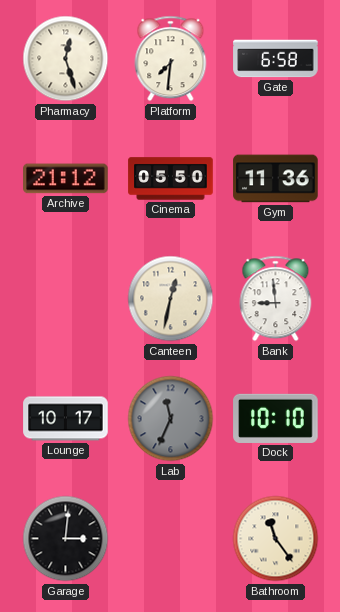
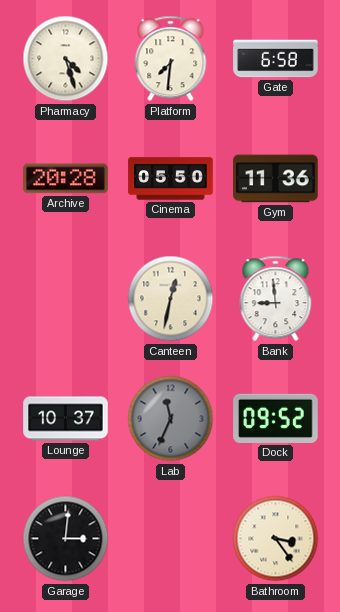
Pharmacy: 12:27 -> 4:27
Archive: 21:12 -> 20:28
Lounge: 10:17 -> 10:37
Dock: 10:10 -> 09:52
Bathroom: 11:24 -> 3:24
